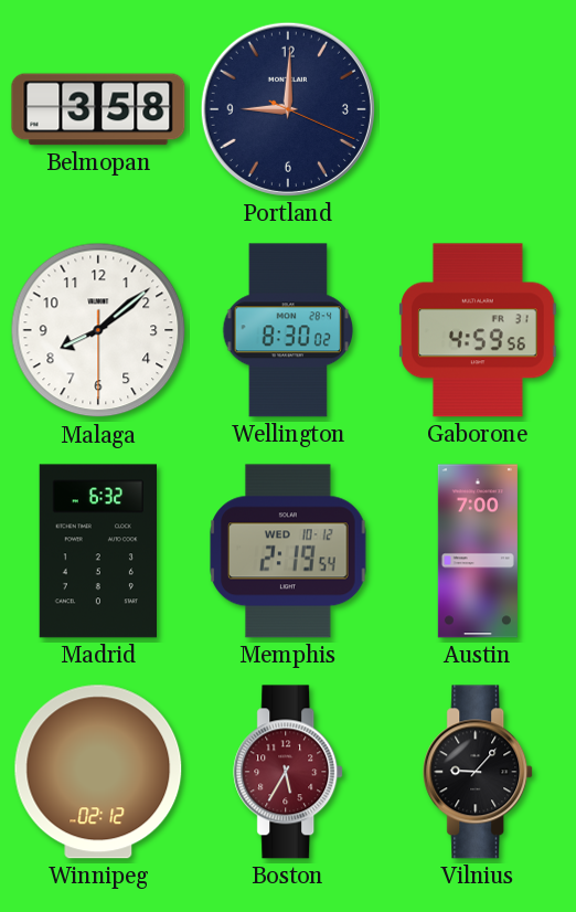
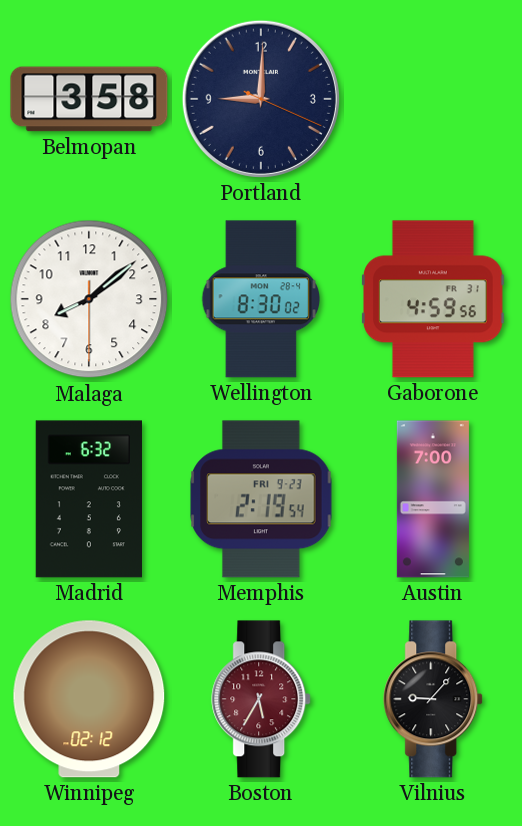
Memphis date: WED 10-12 -> FRI 9-23
